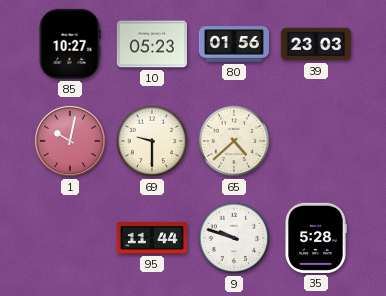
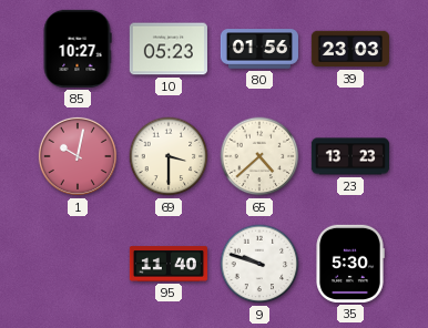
69: 9:30 -> 3:30
23: none -> 13:23
95: 11:44 -> 11:40
35: 5:28 -> 5:30
